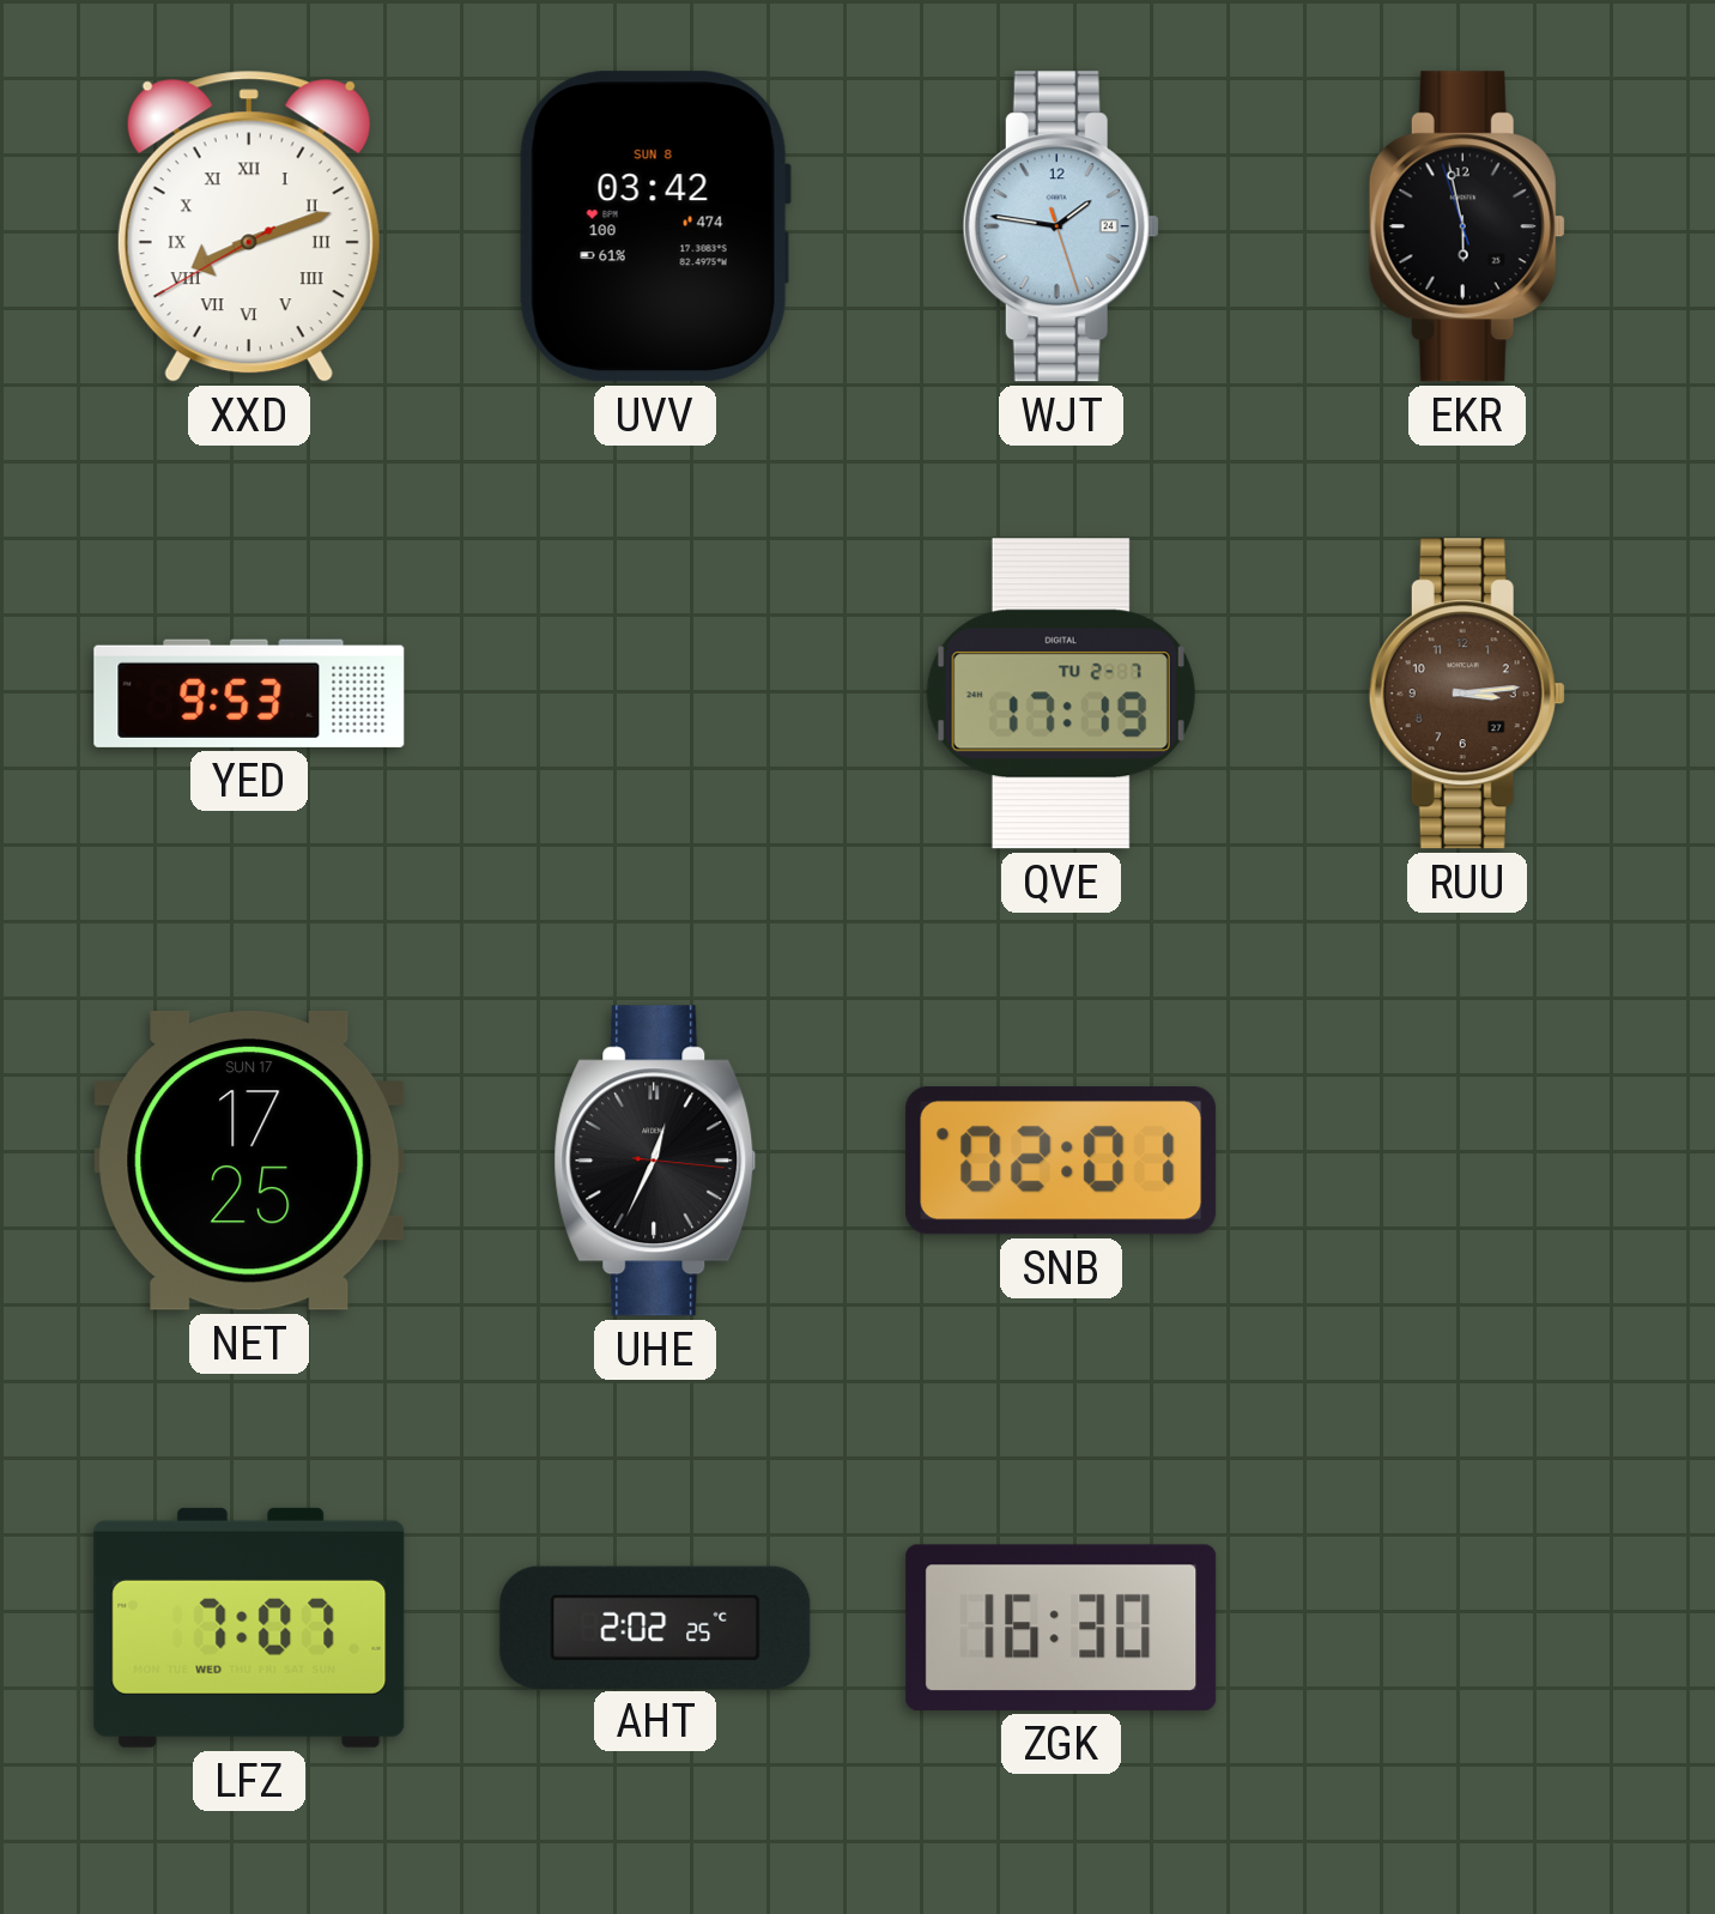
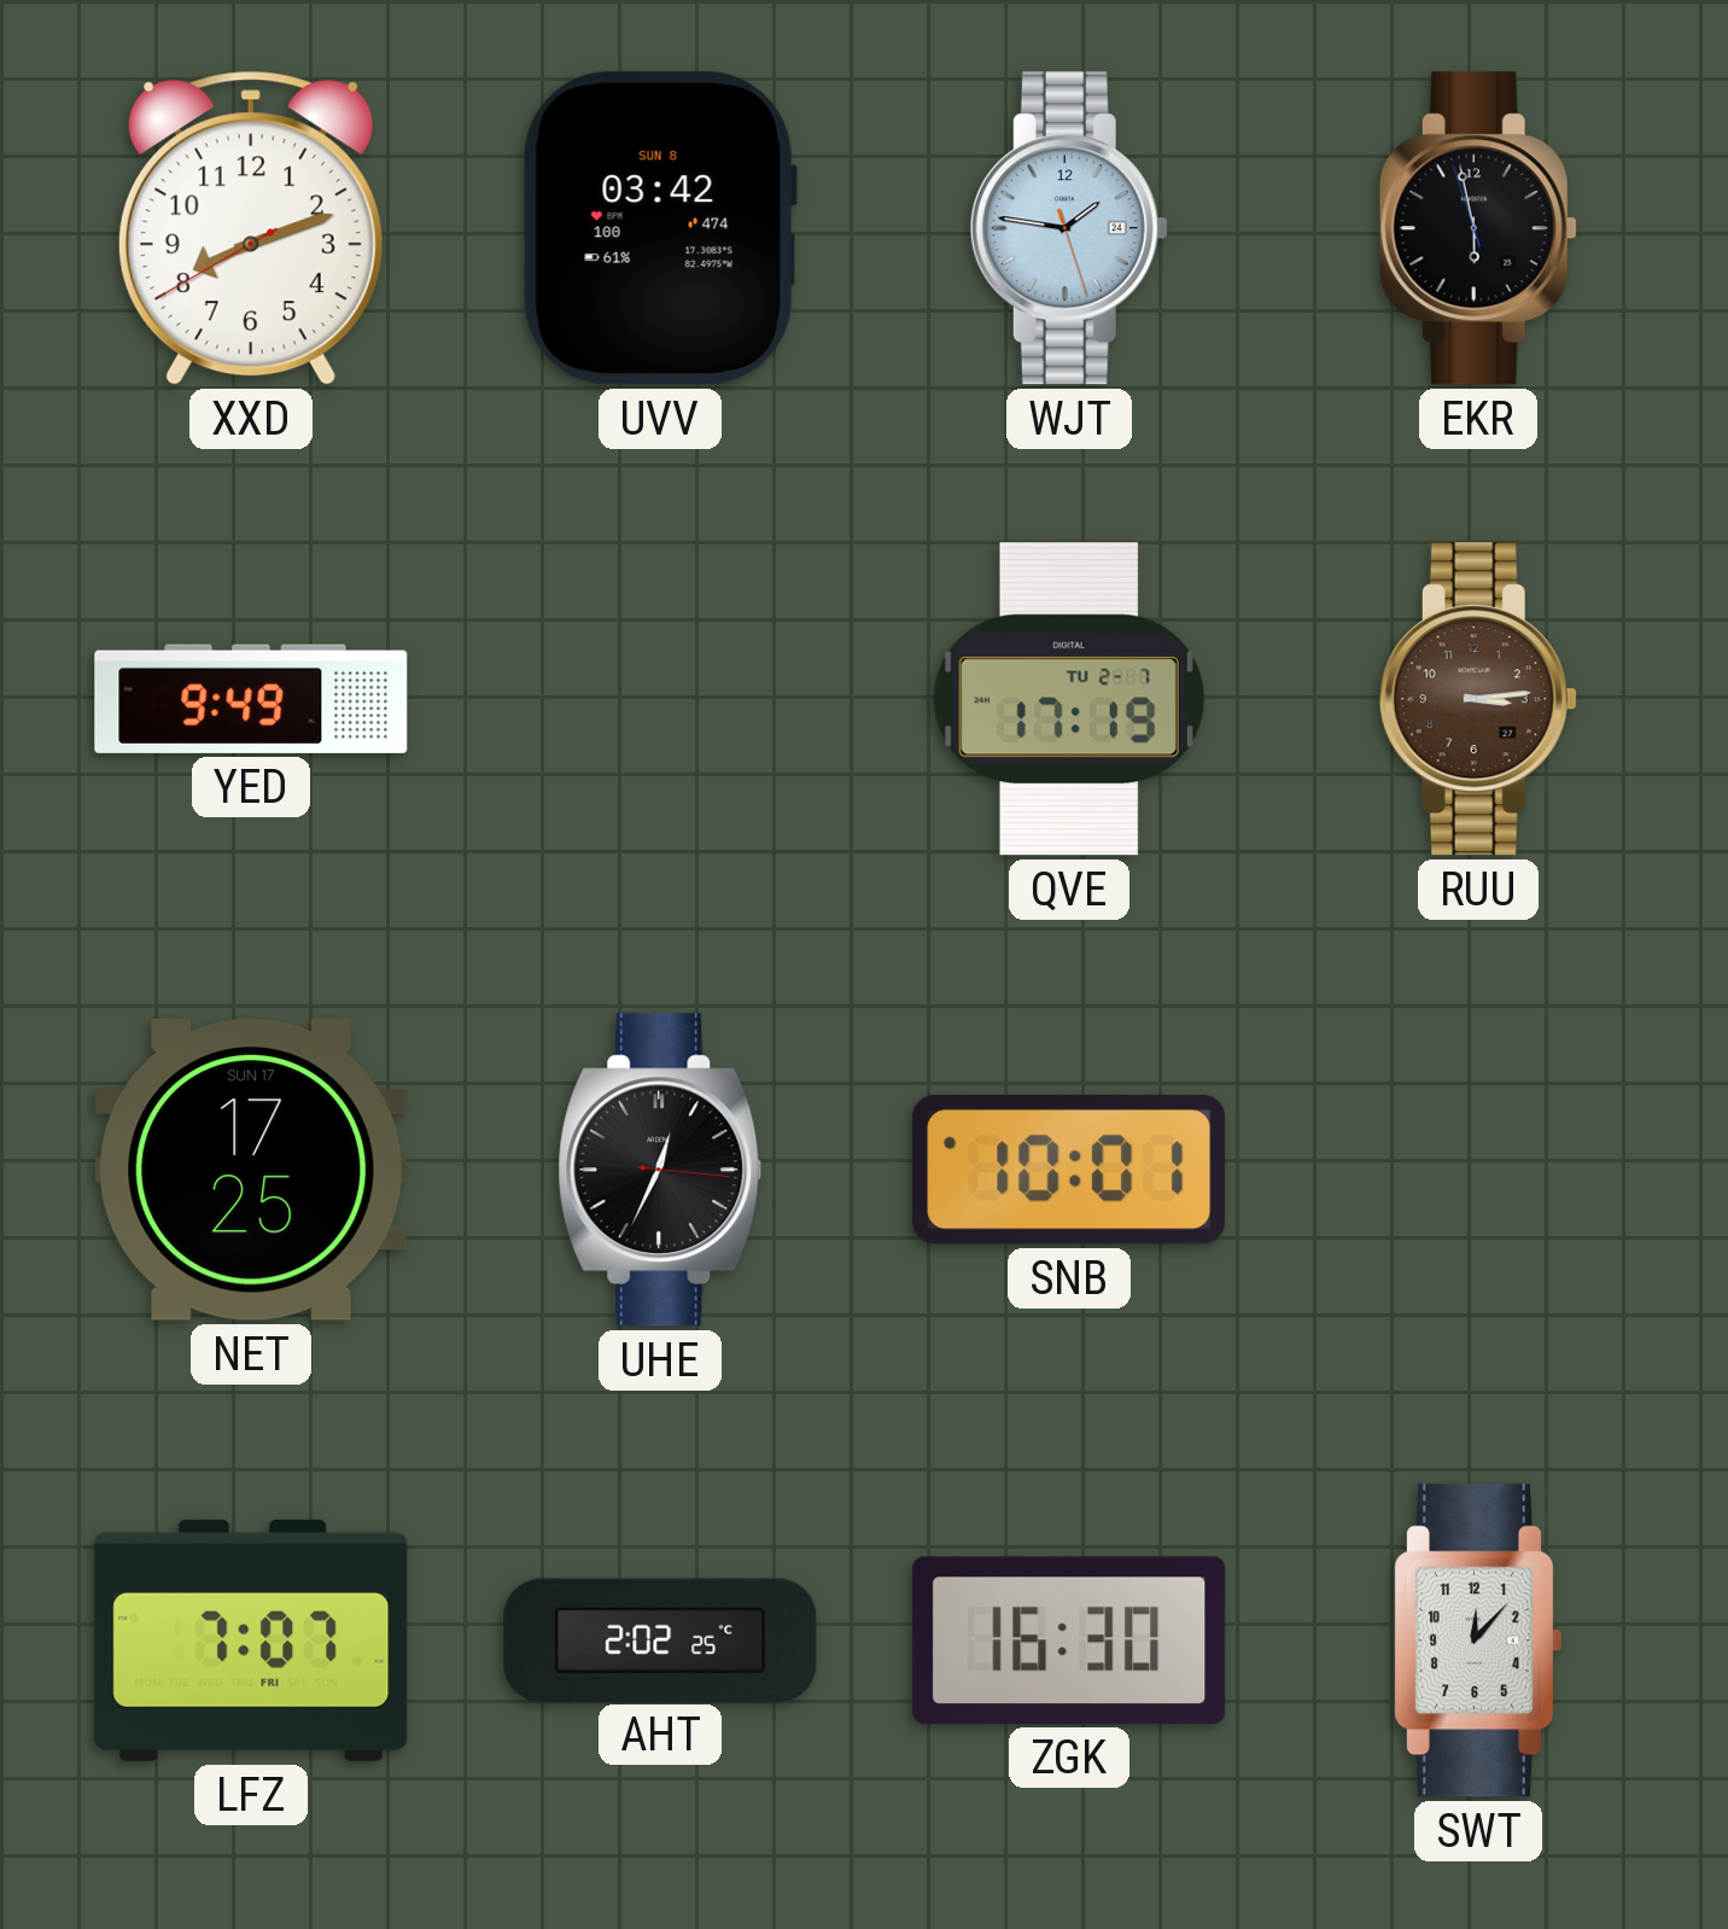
XXD numerals: Roman -> Arabic
YED: 9:53 -> 9:49
SNB: 02:01 -> 10:01
LFZ date: WED -> FRI
SWT: none -> 12:07
